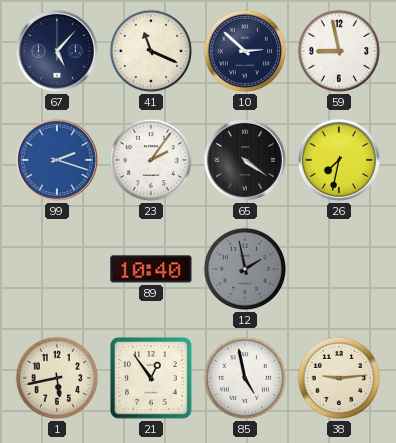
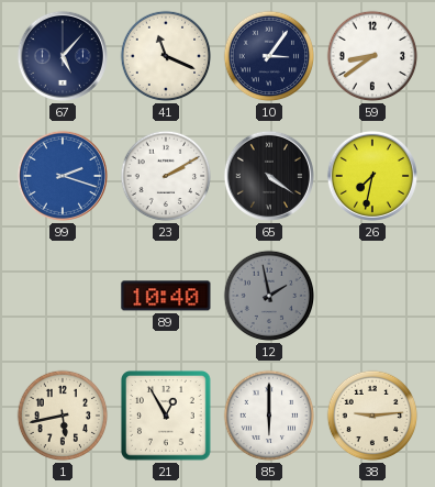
10: 2:52 -> 3:06
59: 8:58 -> 8:39
23: 2:06 -> 2:10
21: 12:54 -> 12:55
85: 4:58 -> 6:00
